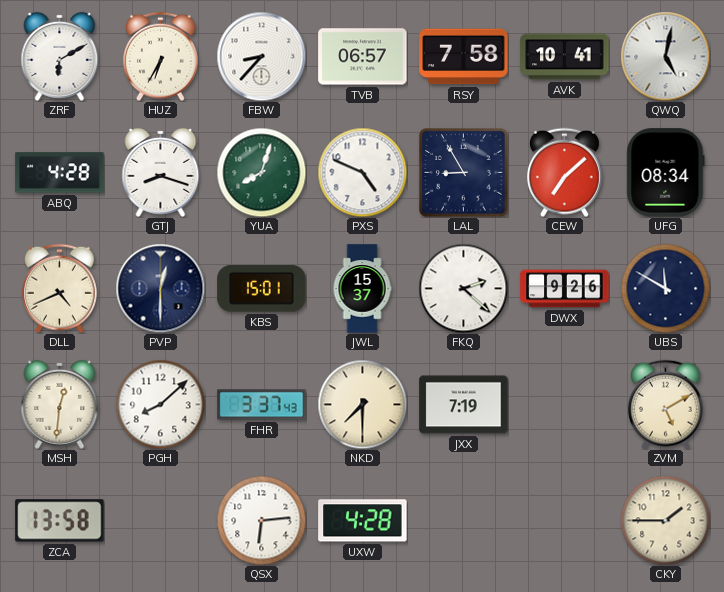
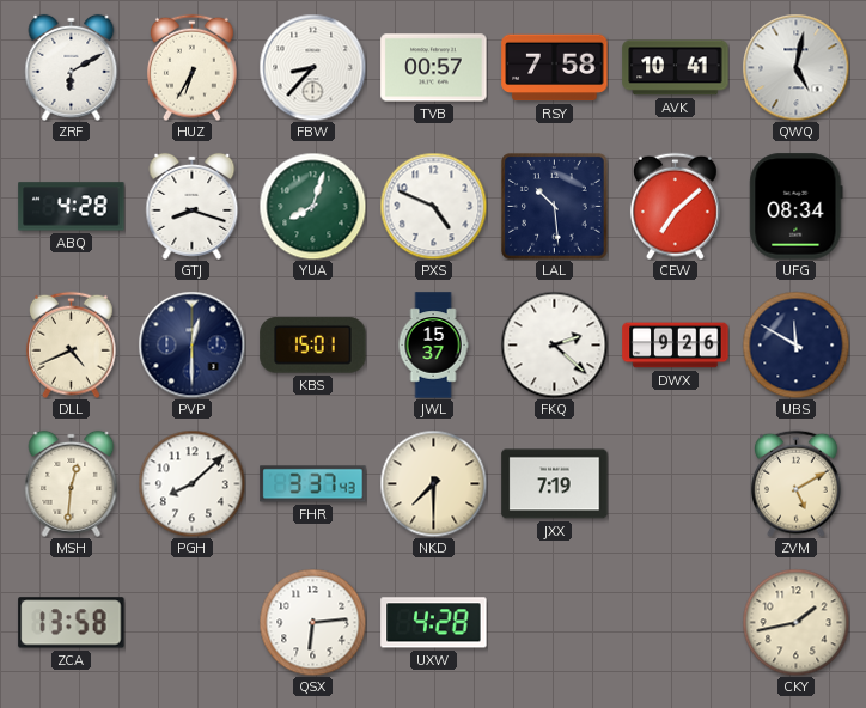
TVB: 06:57 -> 00:57
LAL: 8:55 -> 10:29
CKY: 1:45 -> 1:43
